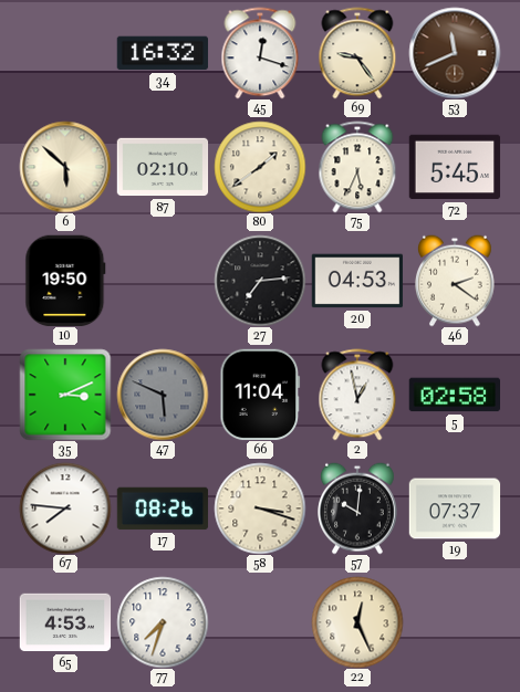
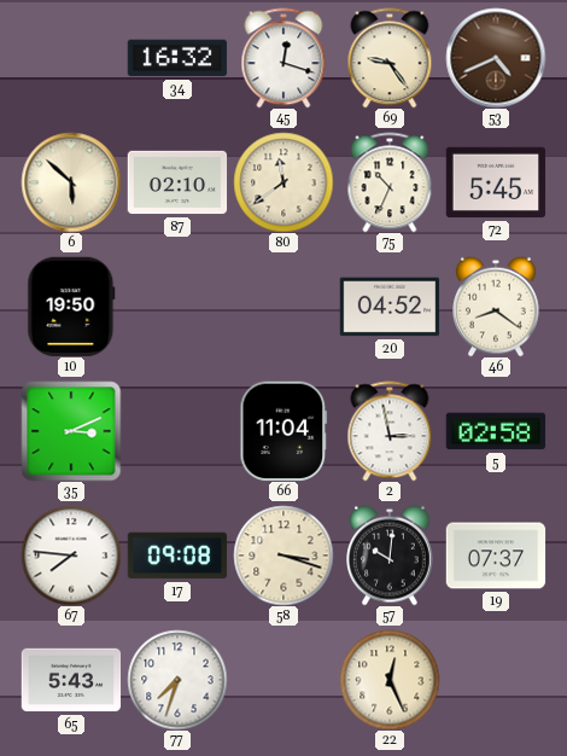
53: 11:41 -> 4:41
80: 1:39 -> 11:39
75: 5:34 -> 10:34
27: 7:14 -> none
20: 04:53 -> 04:52
46: 2:21 -> 8:21
47: 5:49 -> none
2: 12:58 -> 2:58
17: 08:26 -> 09:08
65: 4:53 -> 5:43
